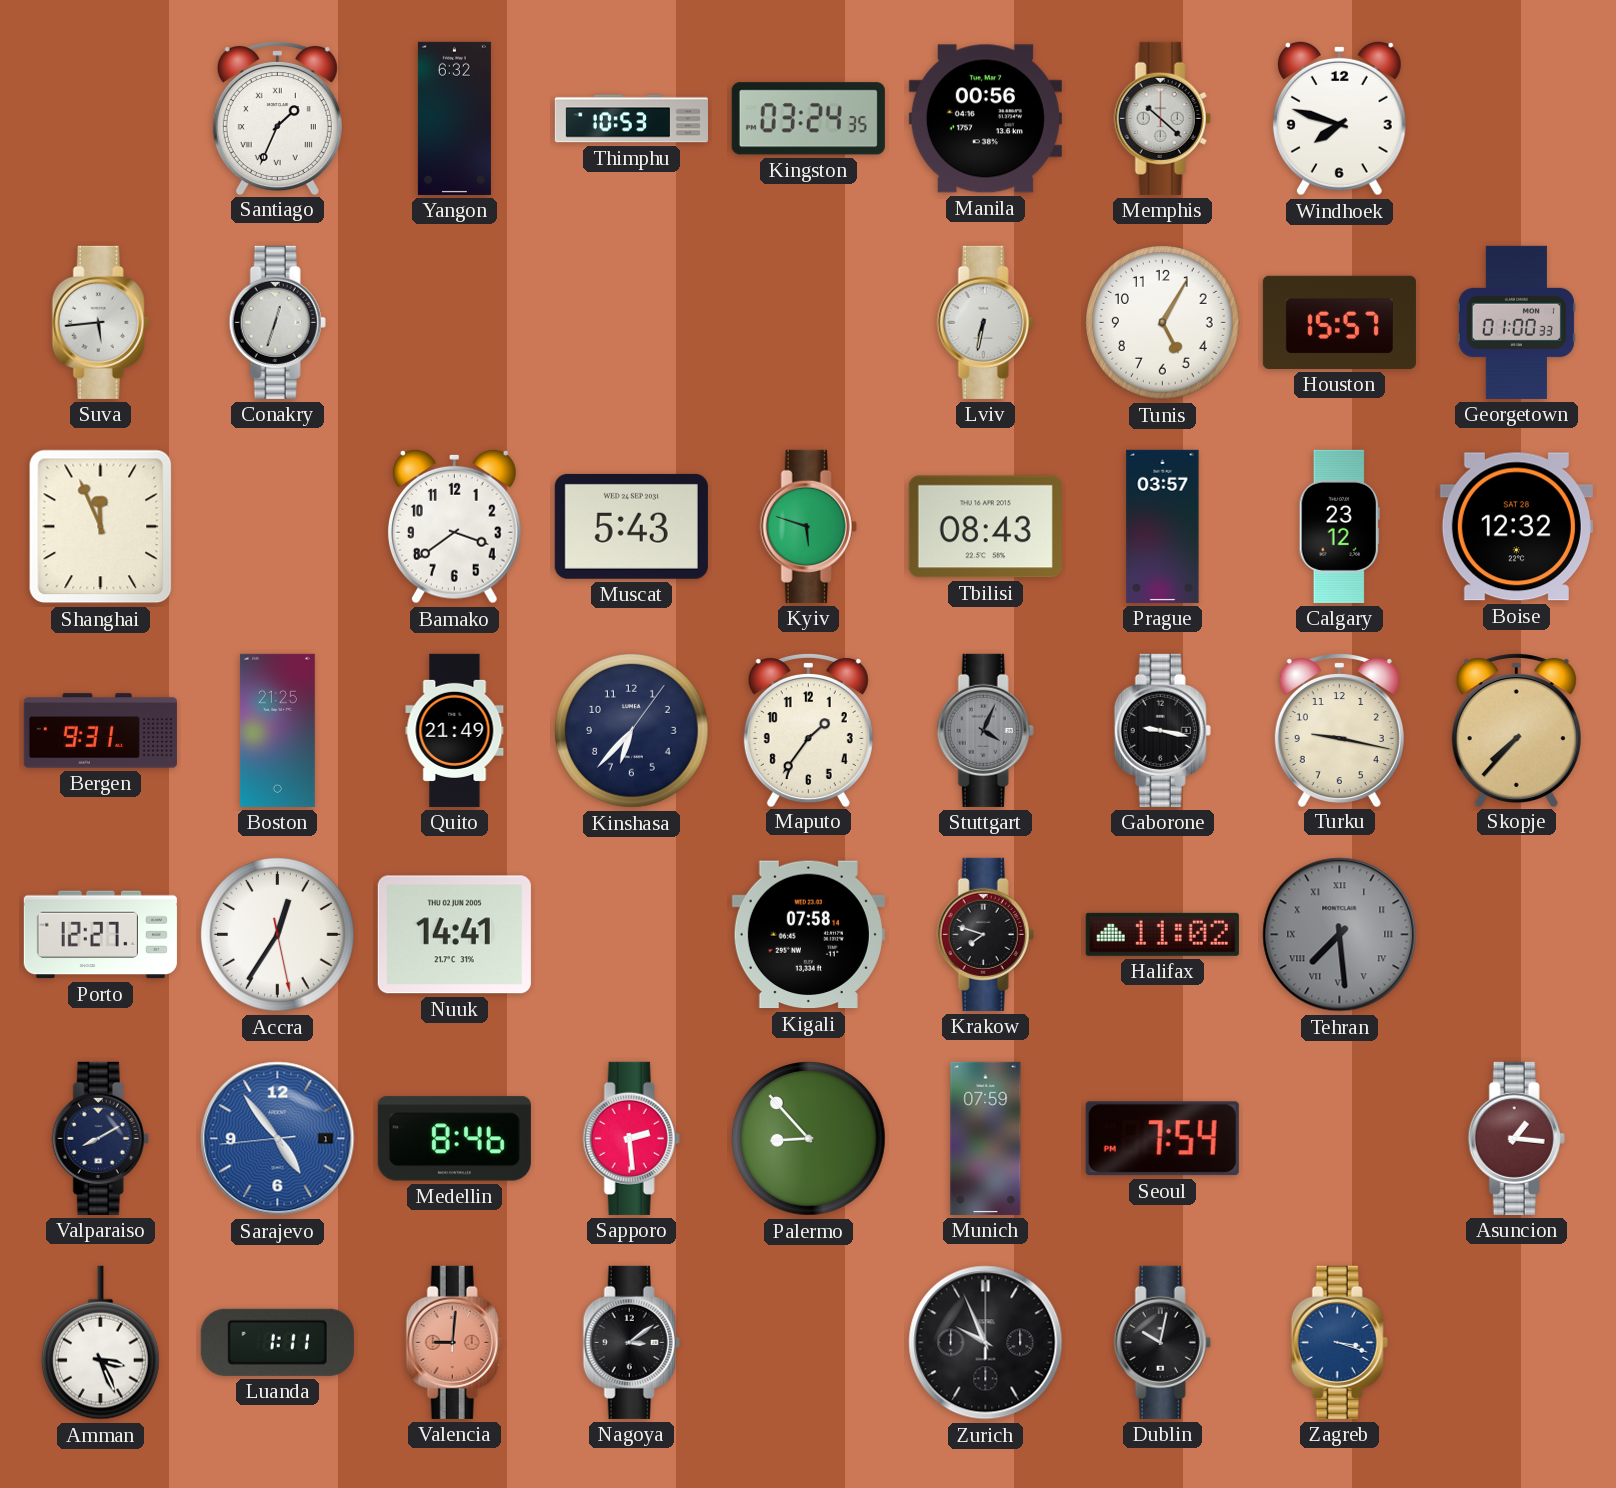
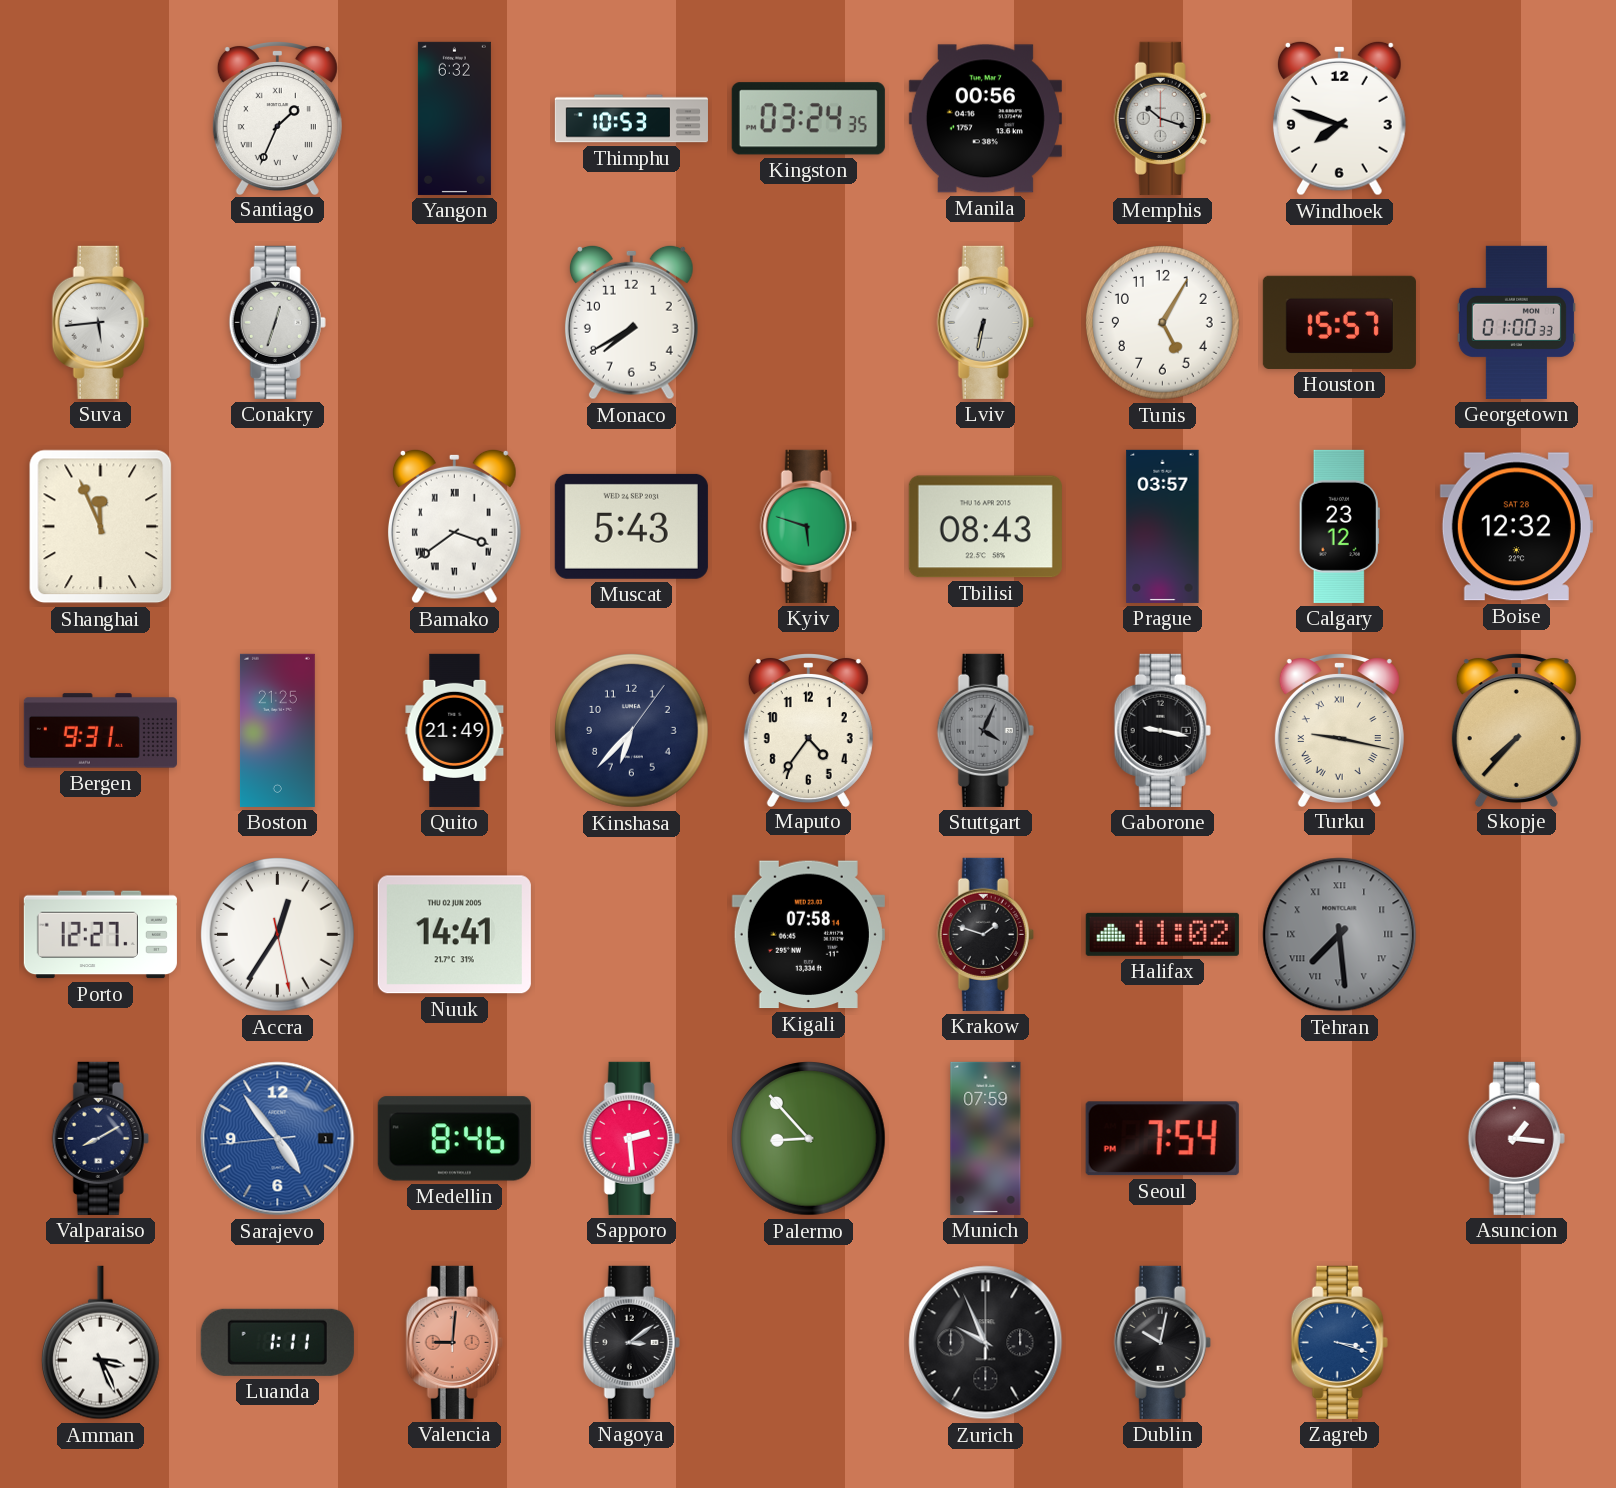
Memphis: 10:22 -> 10:18
Monaco: none -> 7:40
Bamako numerals: Arabic -> Roman
Maputo: 1:36 -> 4:36
Turku numerals: Arabic -> Roman
Krakow: 7:48 -> 1:48
